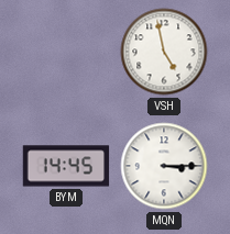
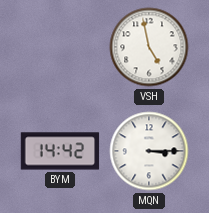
BYM: 14:45 -> 14:42
